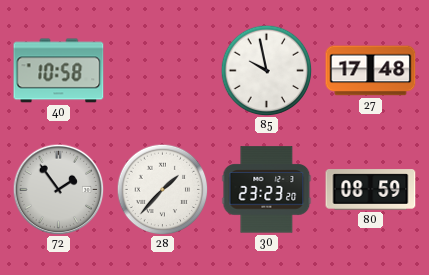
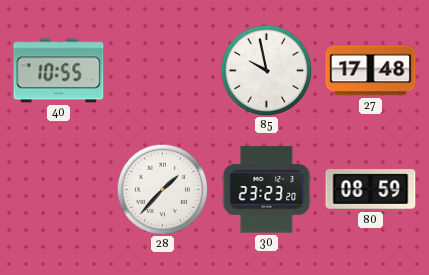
40: 10:58 -> 10:55
72: 1:54 -> none
